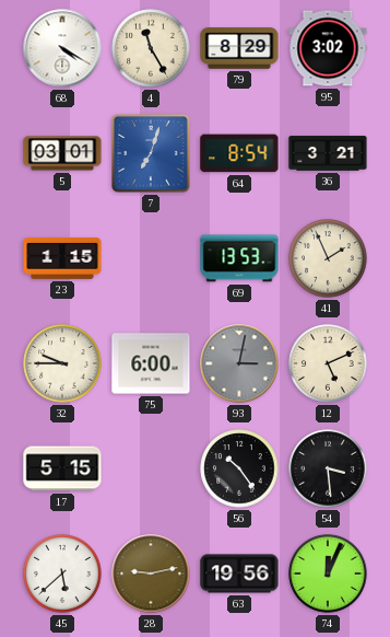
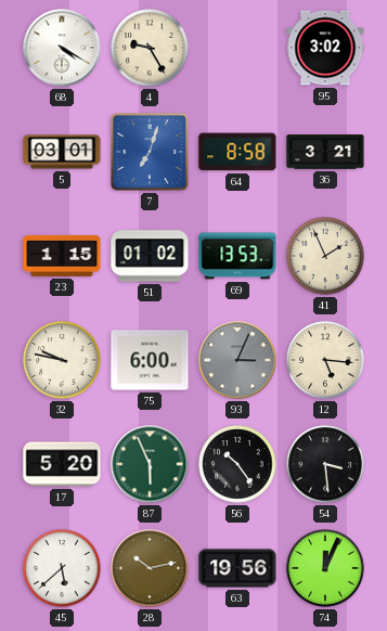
4: 11:25 -> 9:25
79: 8:29 -> none
64: 8:54 -> 8:58
51: none -> 01:02
32: 9:45 -> 9:47
93: 3:02 -> 3:04
12: 5:11 -> 5:16
17: 5:15 -> 5:20
87: none -> 5:56
28: 9:13 -> 10:13
